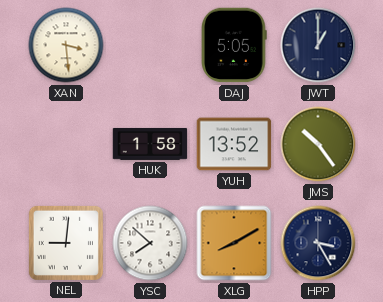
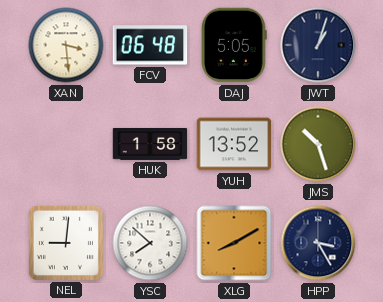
FCV: none -> 06:48
JWT: 1:00 -> 1:03
JMS: 10:24 -> 10:27
